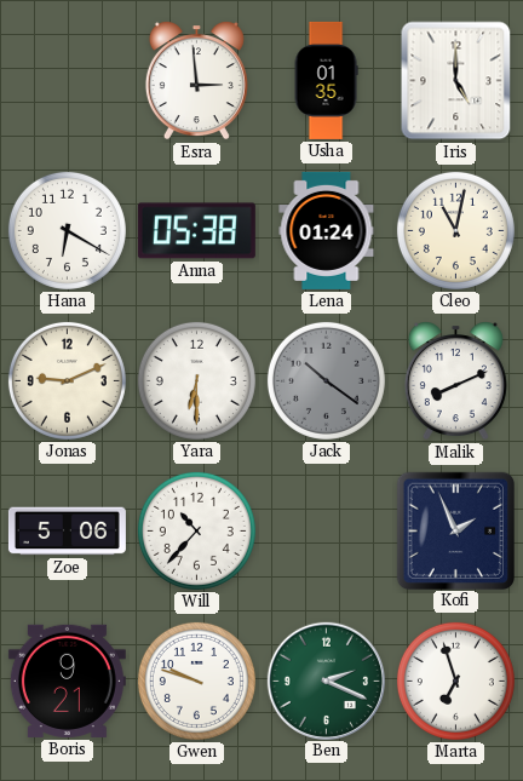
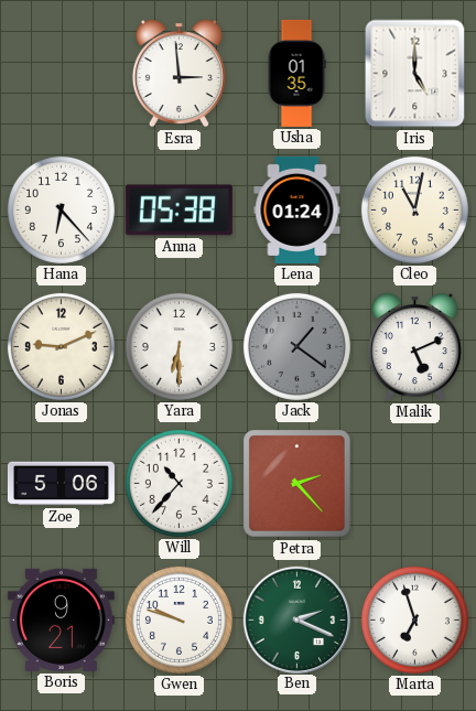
Hana: 6:20 -> 6:23
Jack: 10:21 -> 1:21
Malik: 8:11 -> 5:11
Petra: none -> 2:23
Kofi: 1:56 -> none
